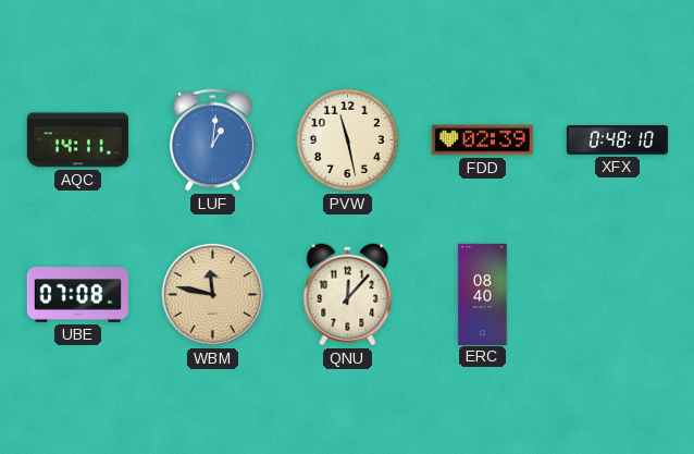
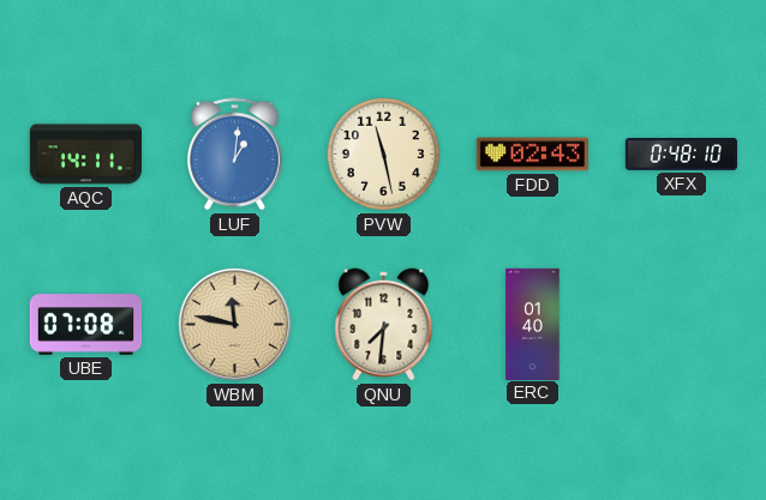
FDD: 02:39 -> 02:43
QNU: 12:07 -> 7:31
ERC: 08:40 -> 01:40
